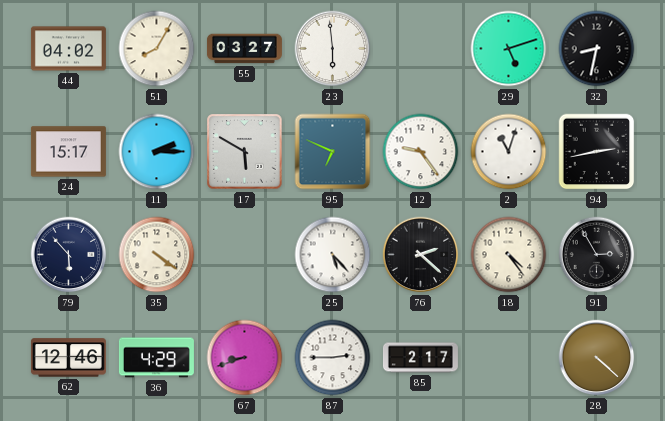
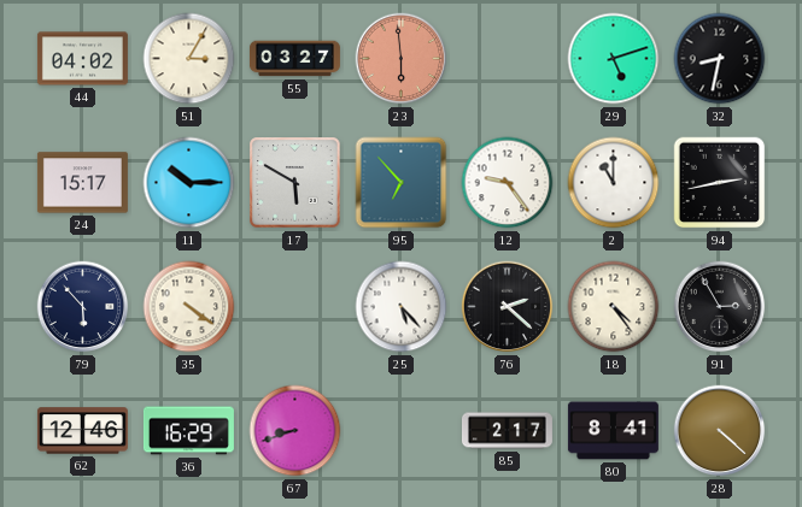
51: 8:05 -> 3:05
23 dial: white -> salmon
11: 2:15 -> 10:15
95: 6:49 -> 6:53
2: 11:03 -> 11:00
36: 4:29 -> 16:29
87: 2:45 -> none
80: none -> 8:41
